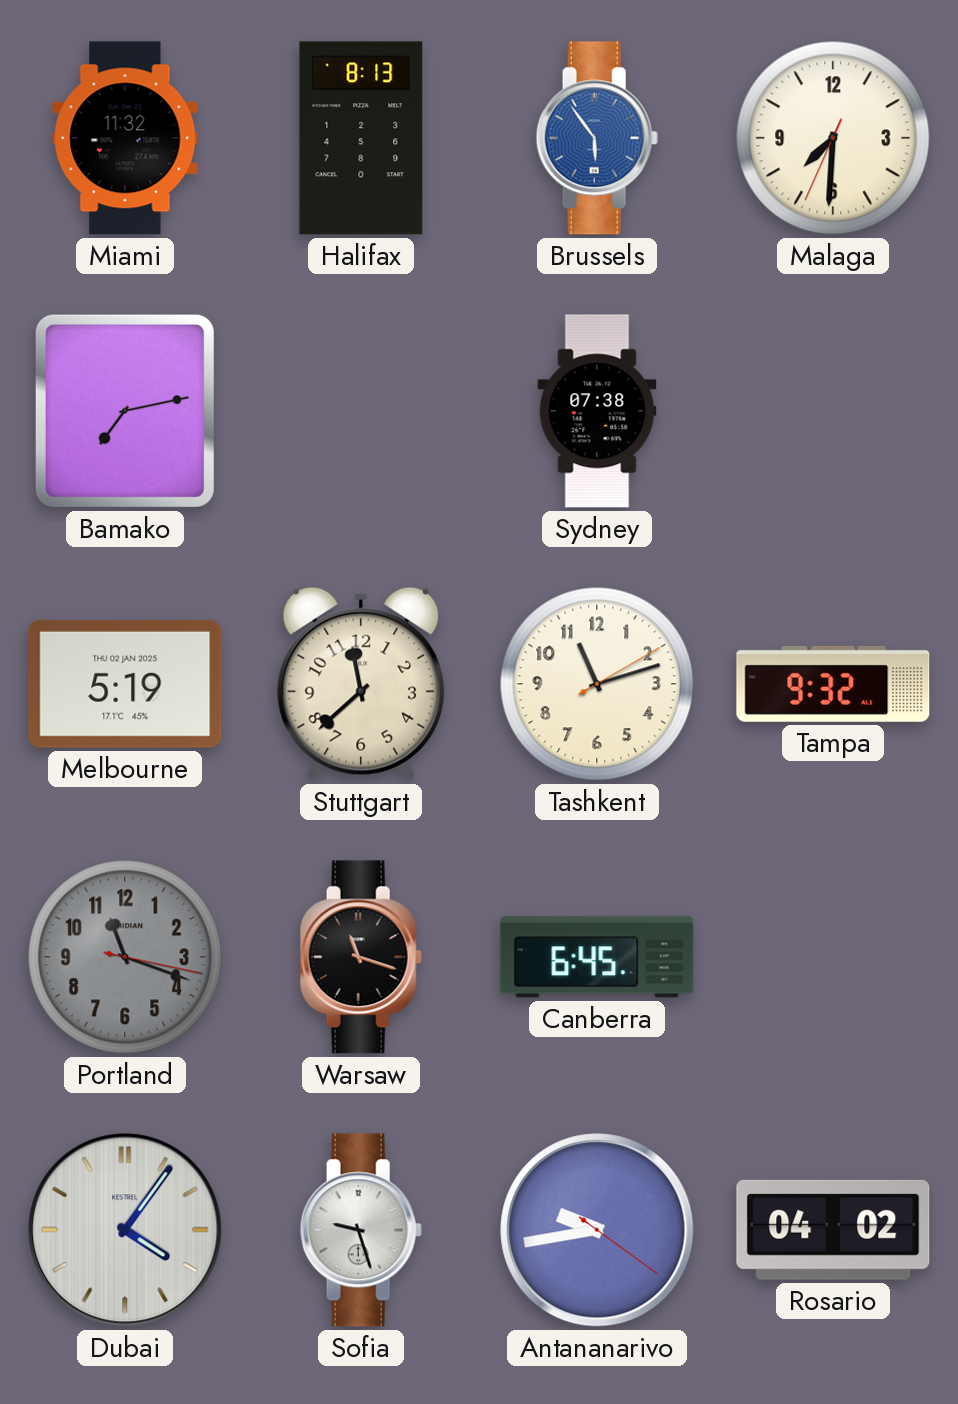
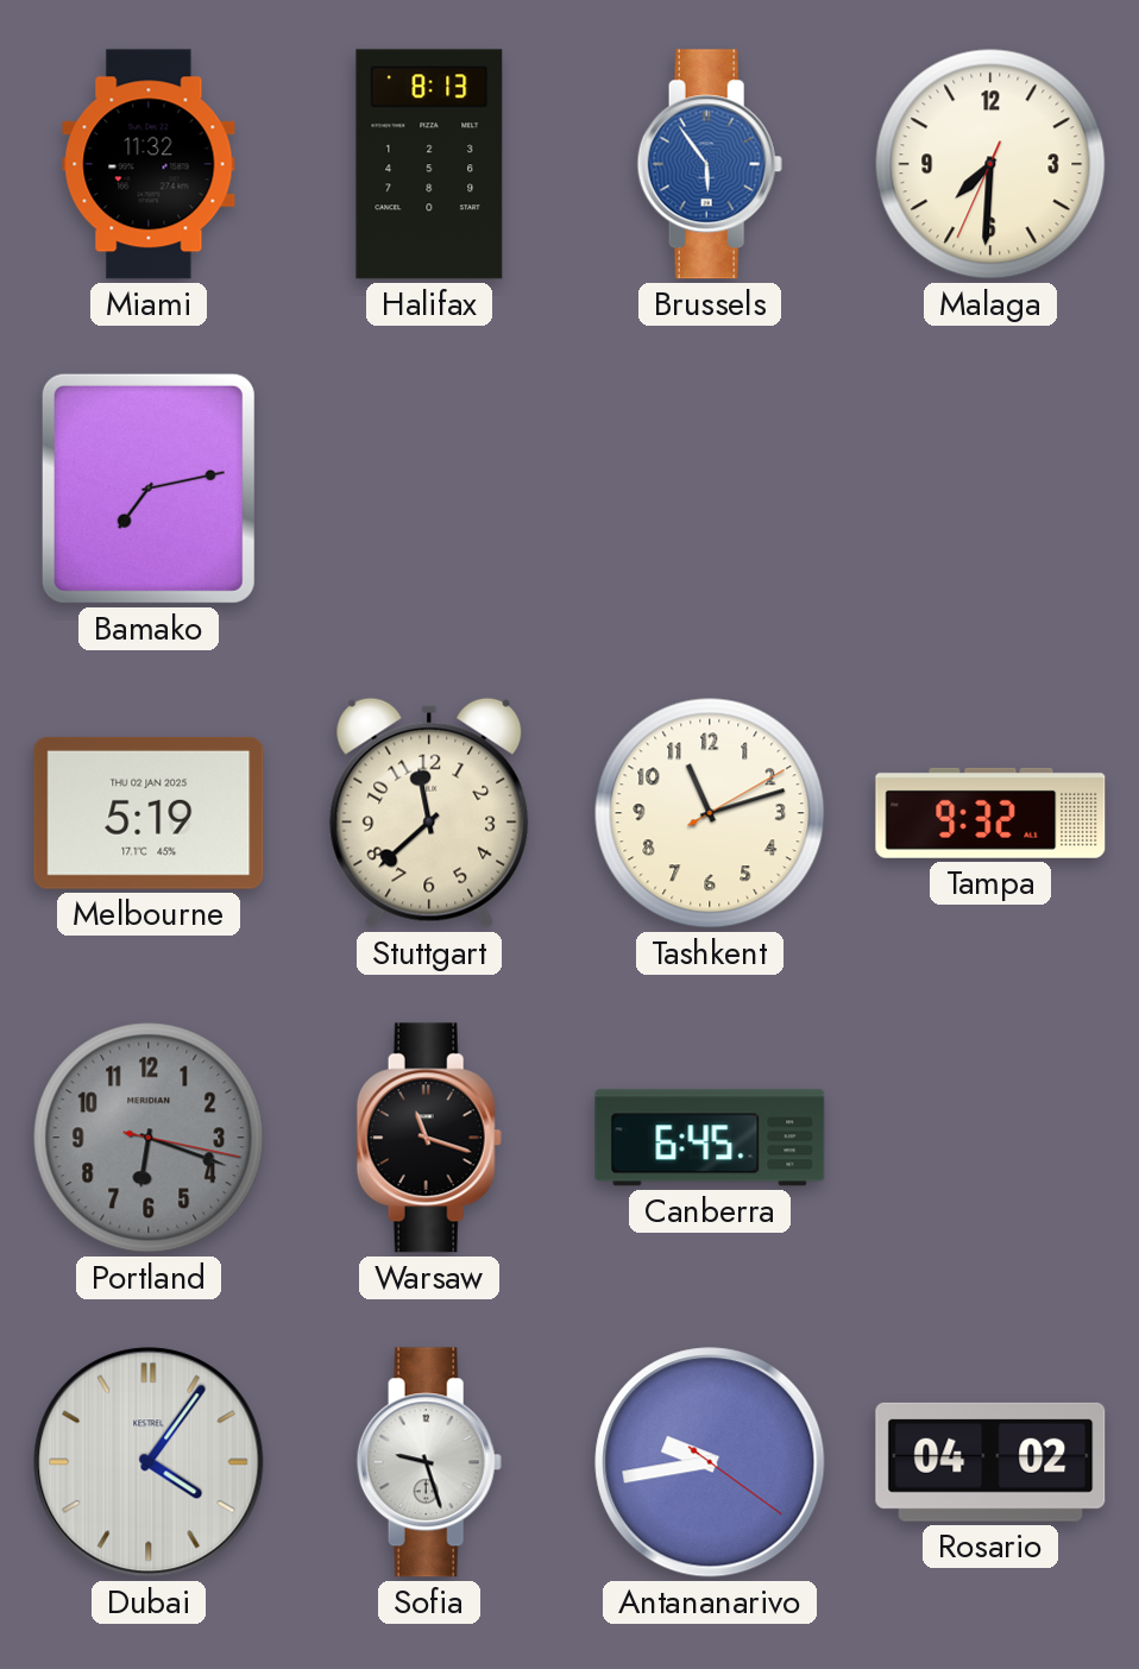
Sydney: 07:38 -> none
Portland: 11:18 -> 6:18
